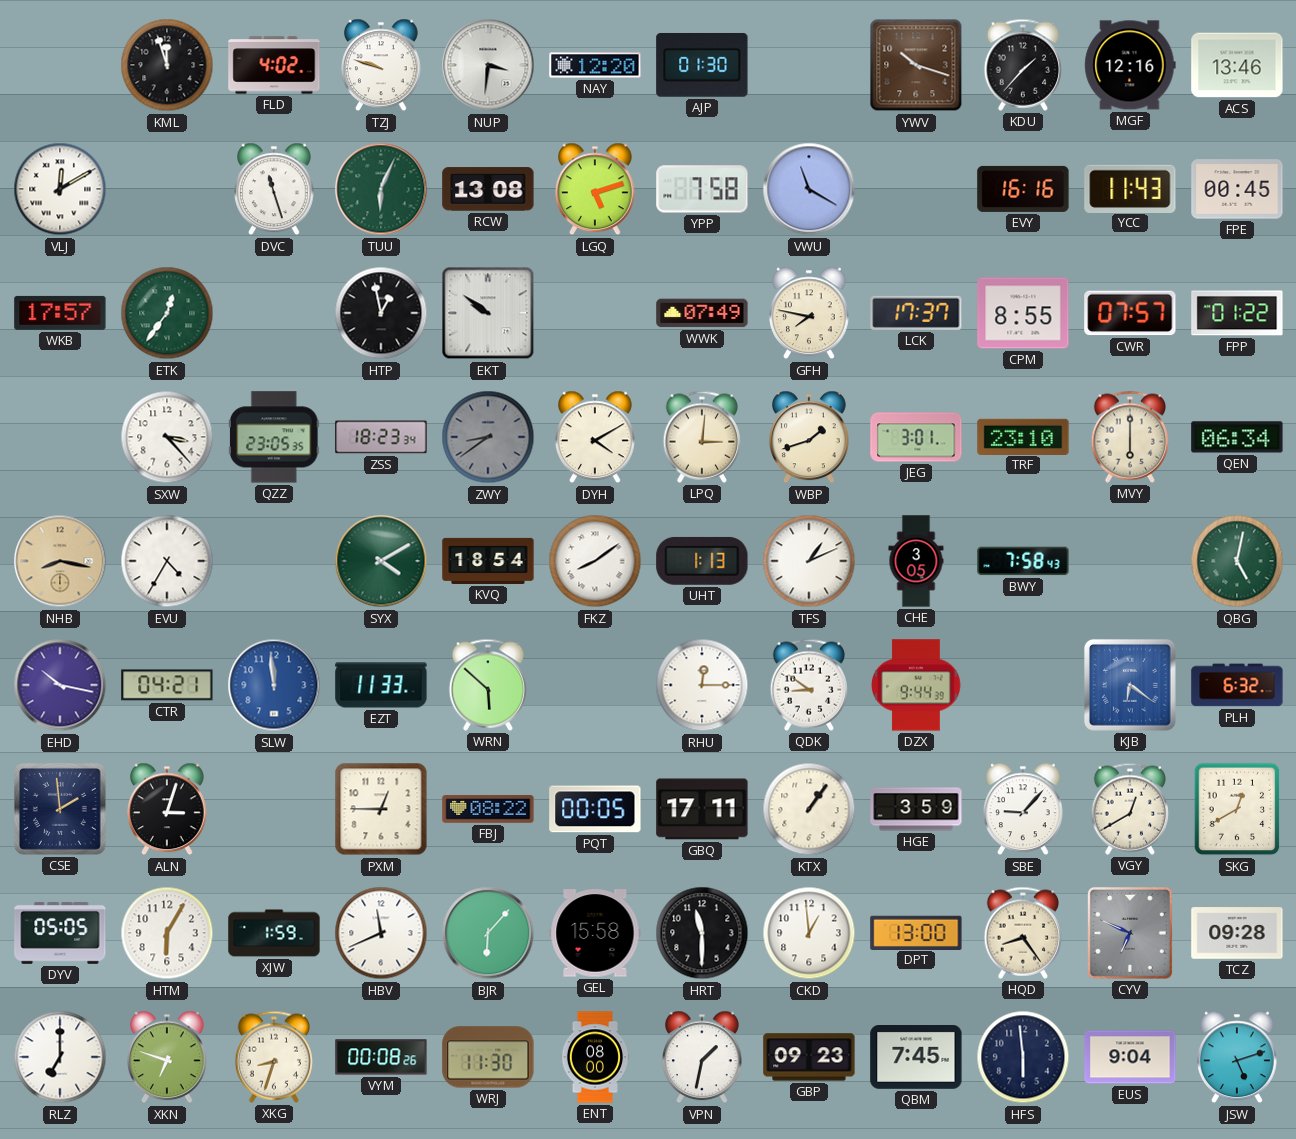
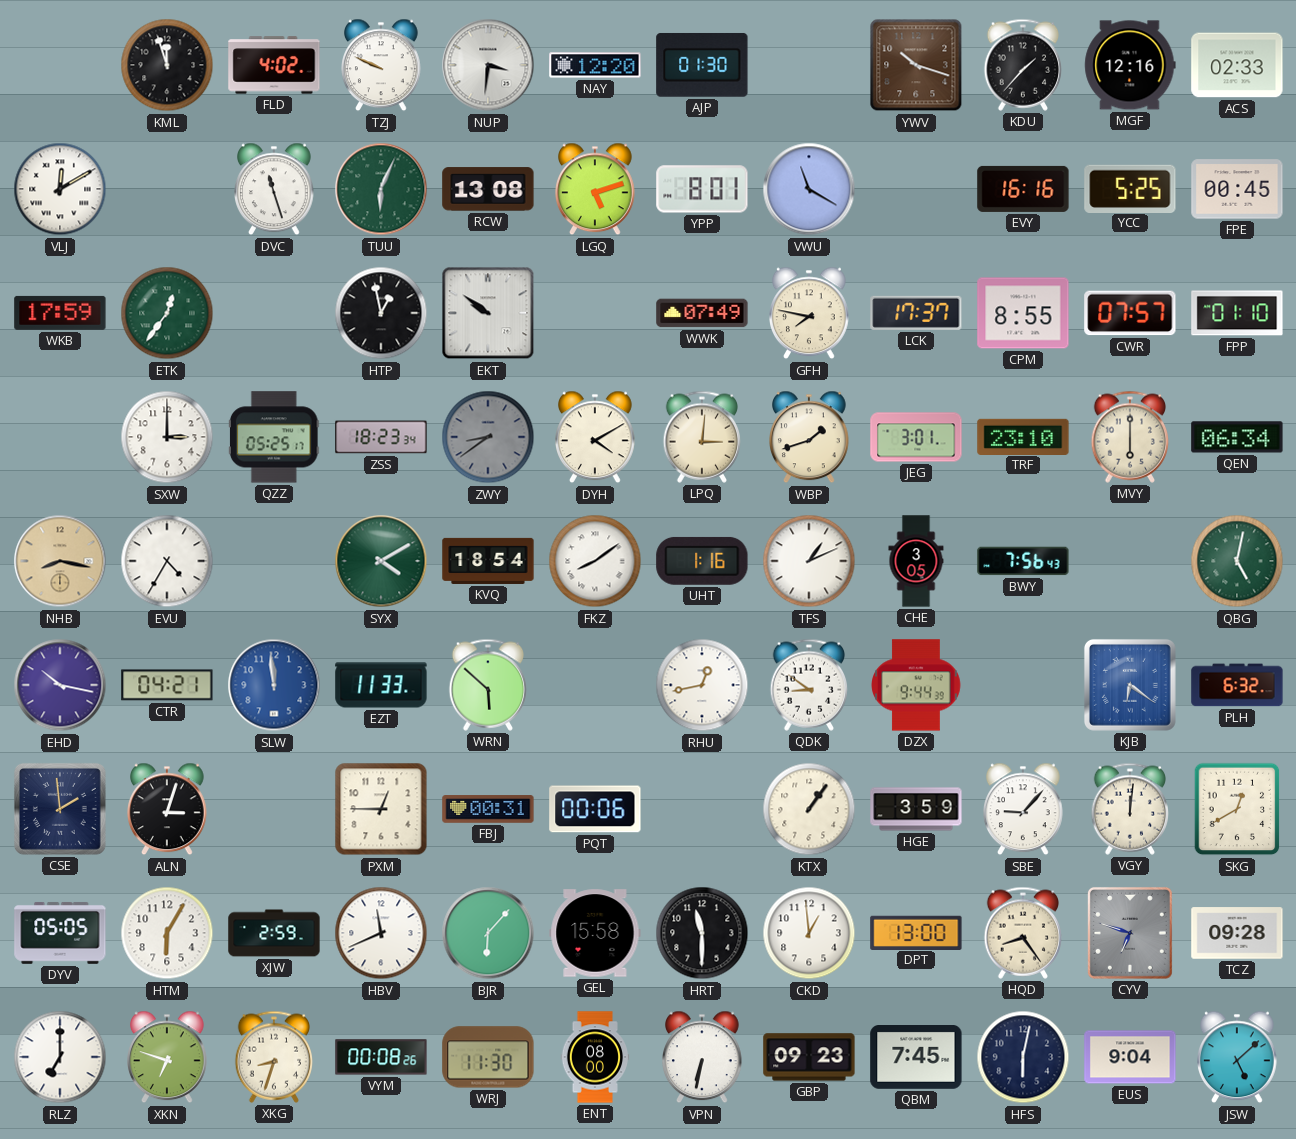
TZJ: 9:48 -> 9:49
ACS: 13:46 -> 02:33
YPP: 7:58 -> 8:01
YCC: 11:43 -> 5:25
WKB: 17:57 -> 17:59
FPP: 01:22 -> 01:10
SXW: 3:23 -> 3:00
QZZ: 23:05 -> 05:25
UHT: 1:13 -> 1:16
BWY: 7:58 -> 7:56
RHU: 12:15 -> 12:43
FBJ: 08:22 -> 00:31
PQT: 00:05 -> 00:06
GBQ: 17:11 -> none
VGY: 12:40 -> 12:01
XJW: 1:59 -> 2:59
CYV: 6:49 -> 6:48
VPN: 1:32 -> 6:32
HFS: 5:59 -> 6:02
JSW: 5:12 -> 5:08
